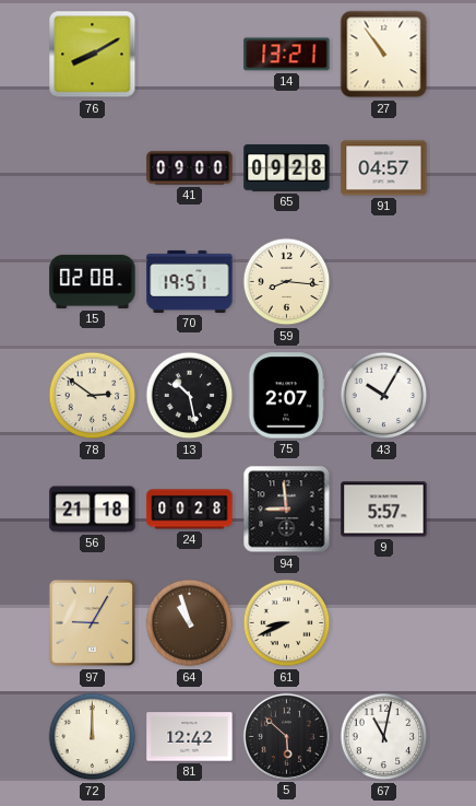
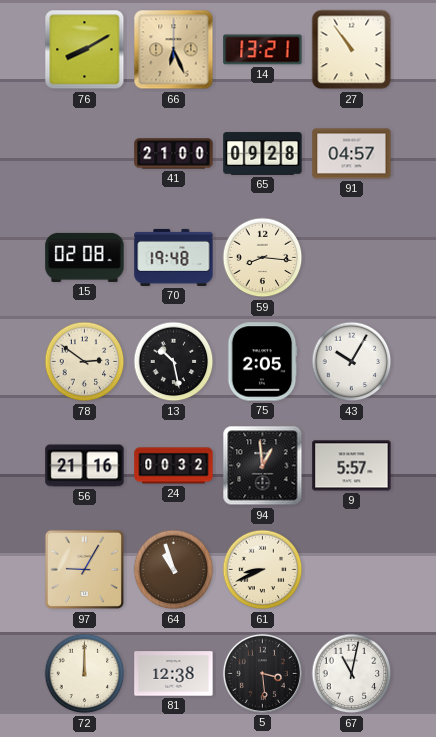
66: none -> 6:26
41: 09:00 -> 21:00
70: 19:51 -> 19:48
75: 2:07 -> 2:05
56: 21:18 -> 21:16
24: 00:28 -> 00:32
94: 8:59 -> 12:59
81: 12:42 -> 12:38
5: 5:52 -> 3:29
